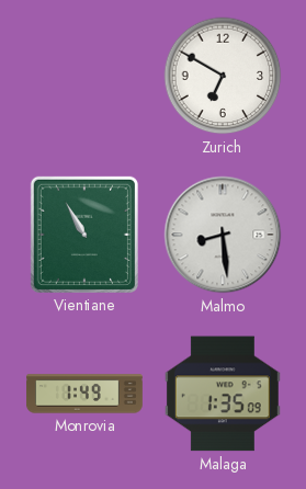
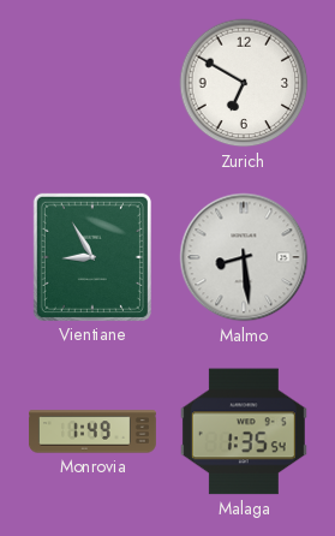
Vientiane: 10:55 -> 8:55
Malaga: 1:35:09 -> 1:35:54
